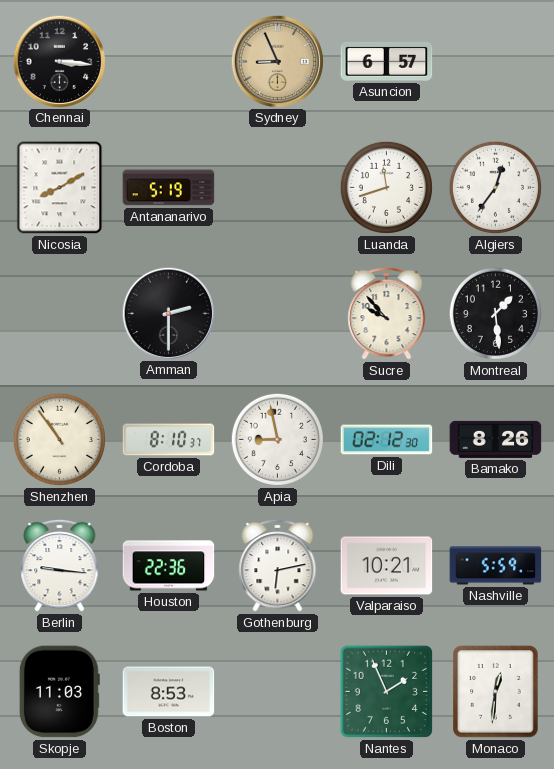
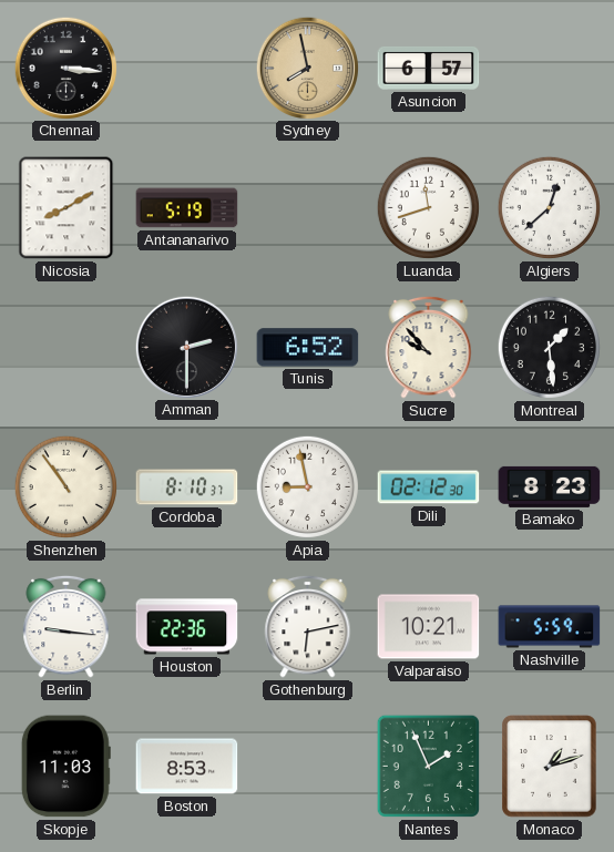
Sydney: 8:56 -> 7:58
Algiers: 12:36 -> 12:38
Tunis: none -> 6:52
Bamako: 8:26 -> 8:23
Monaco: 12:31 -> 1:12
